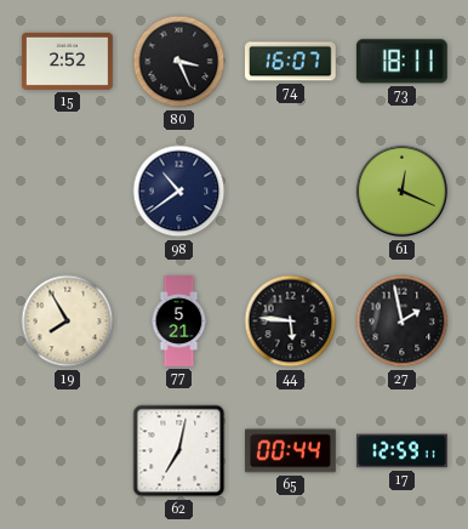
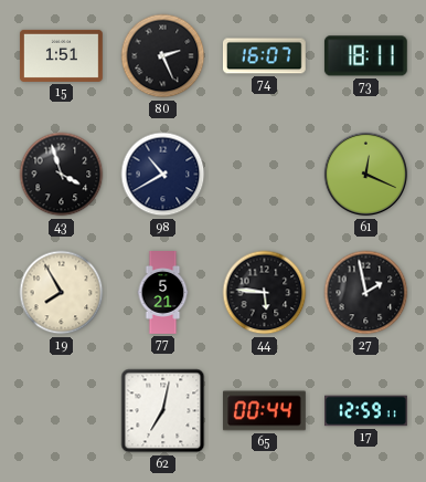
15: 2:52 -> 1:51
80: 3:26 -> 2:26
43: none -> 3:57
98: 10:39 -> 10:40
